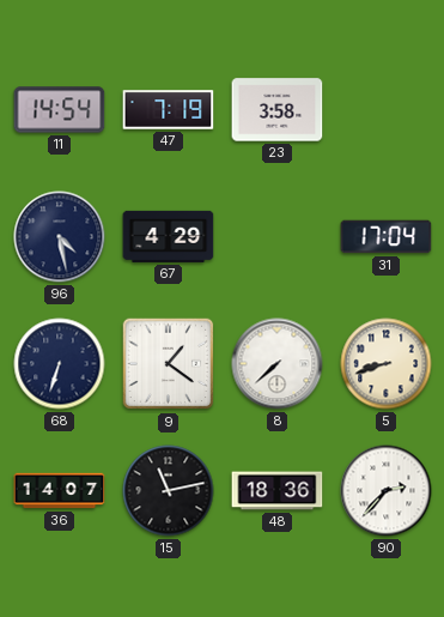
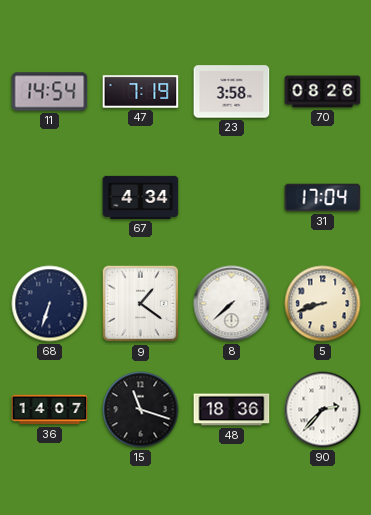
70: none -> 08:26
96: 4:28 -> none
67: 4:29 -> 4:34
15: 11:13 -> 11:18
